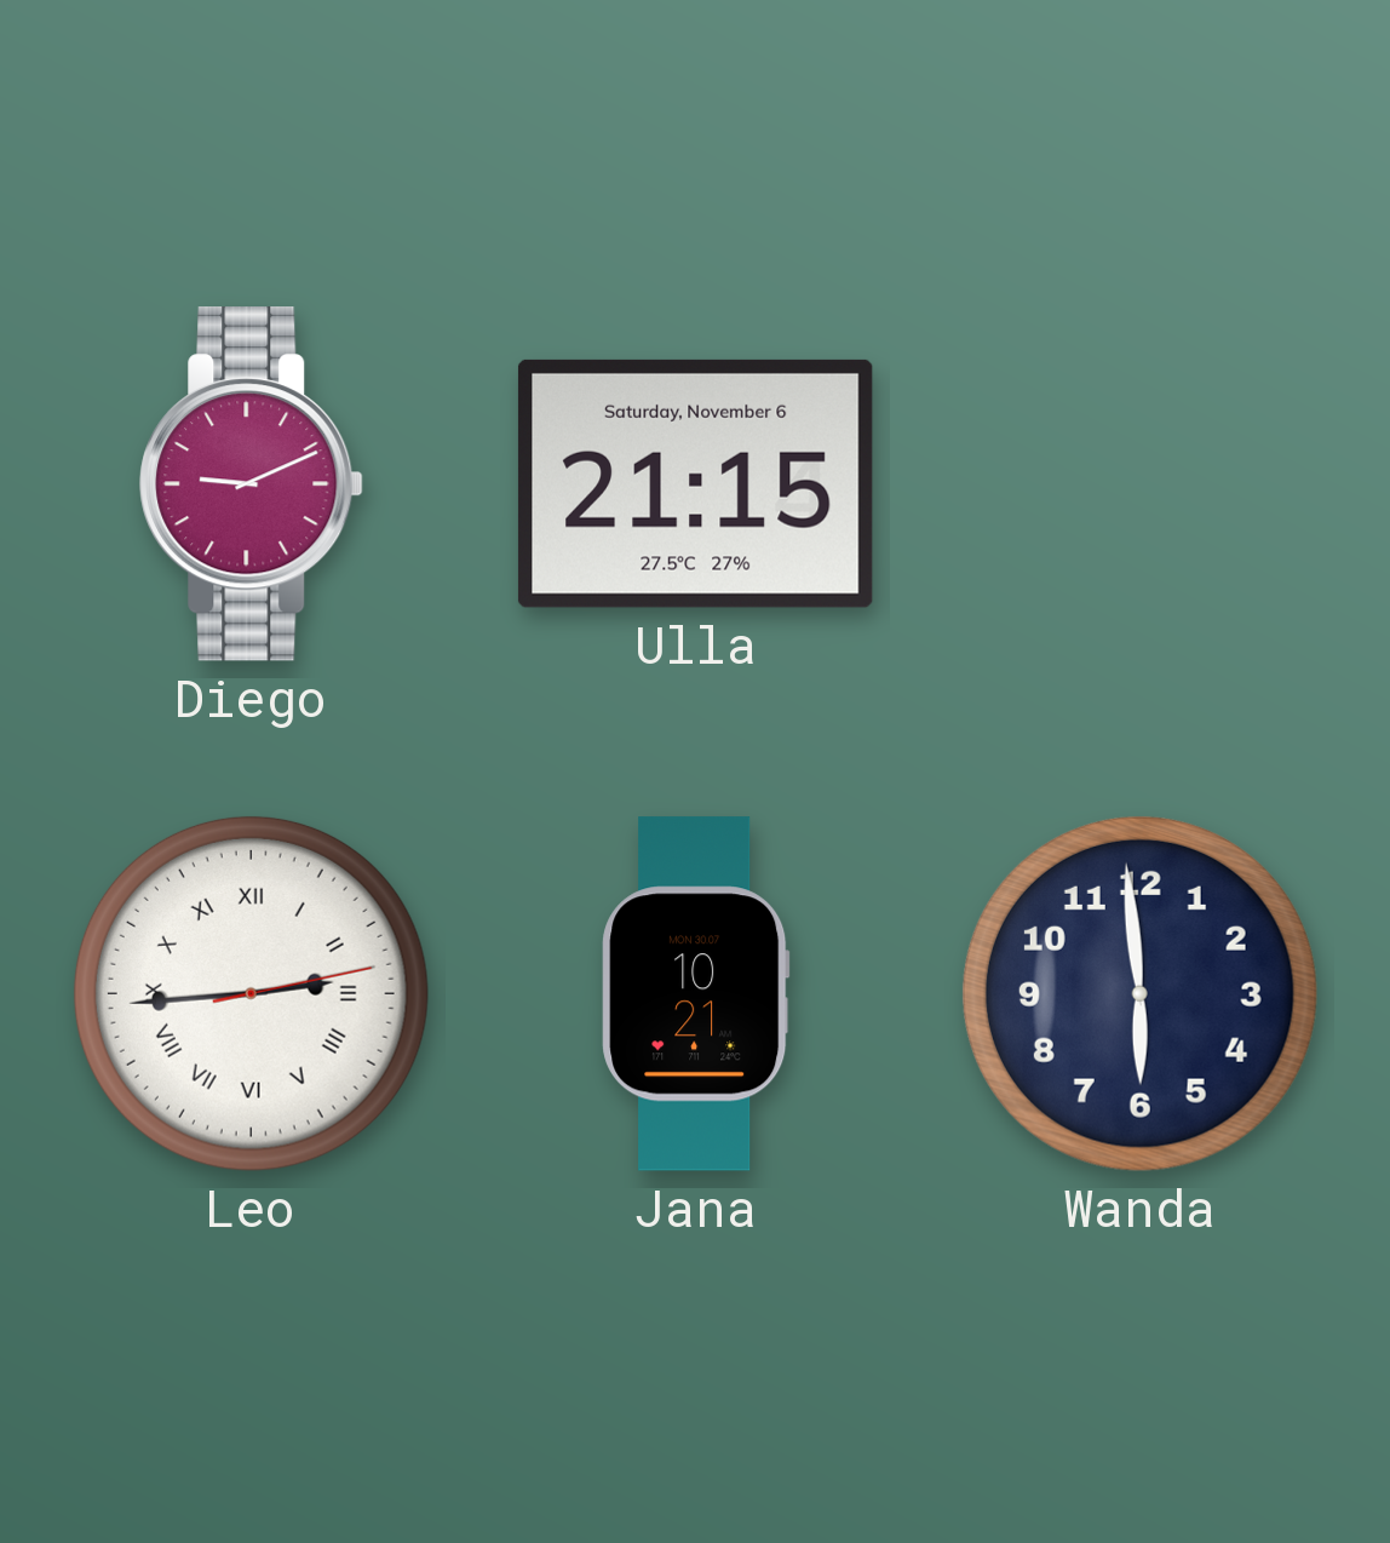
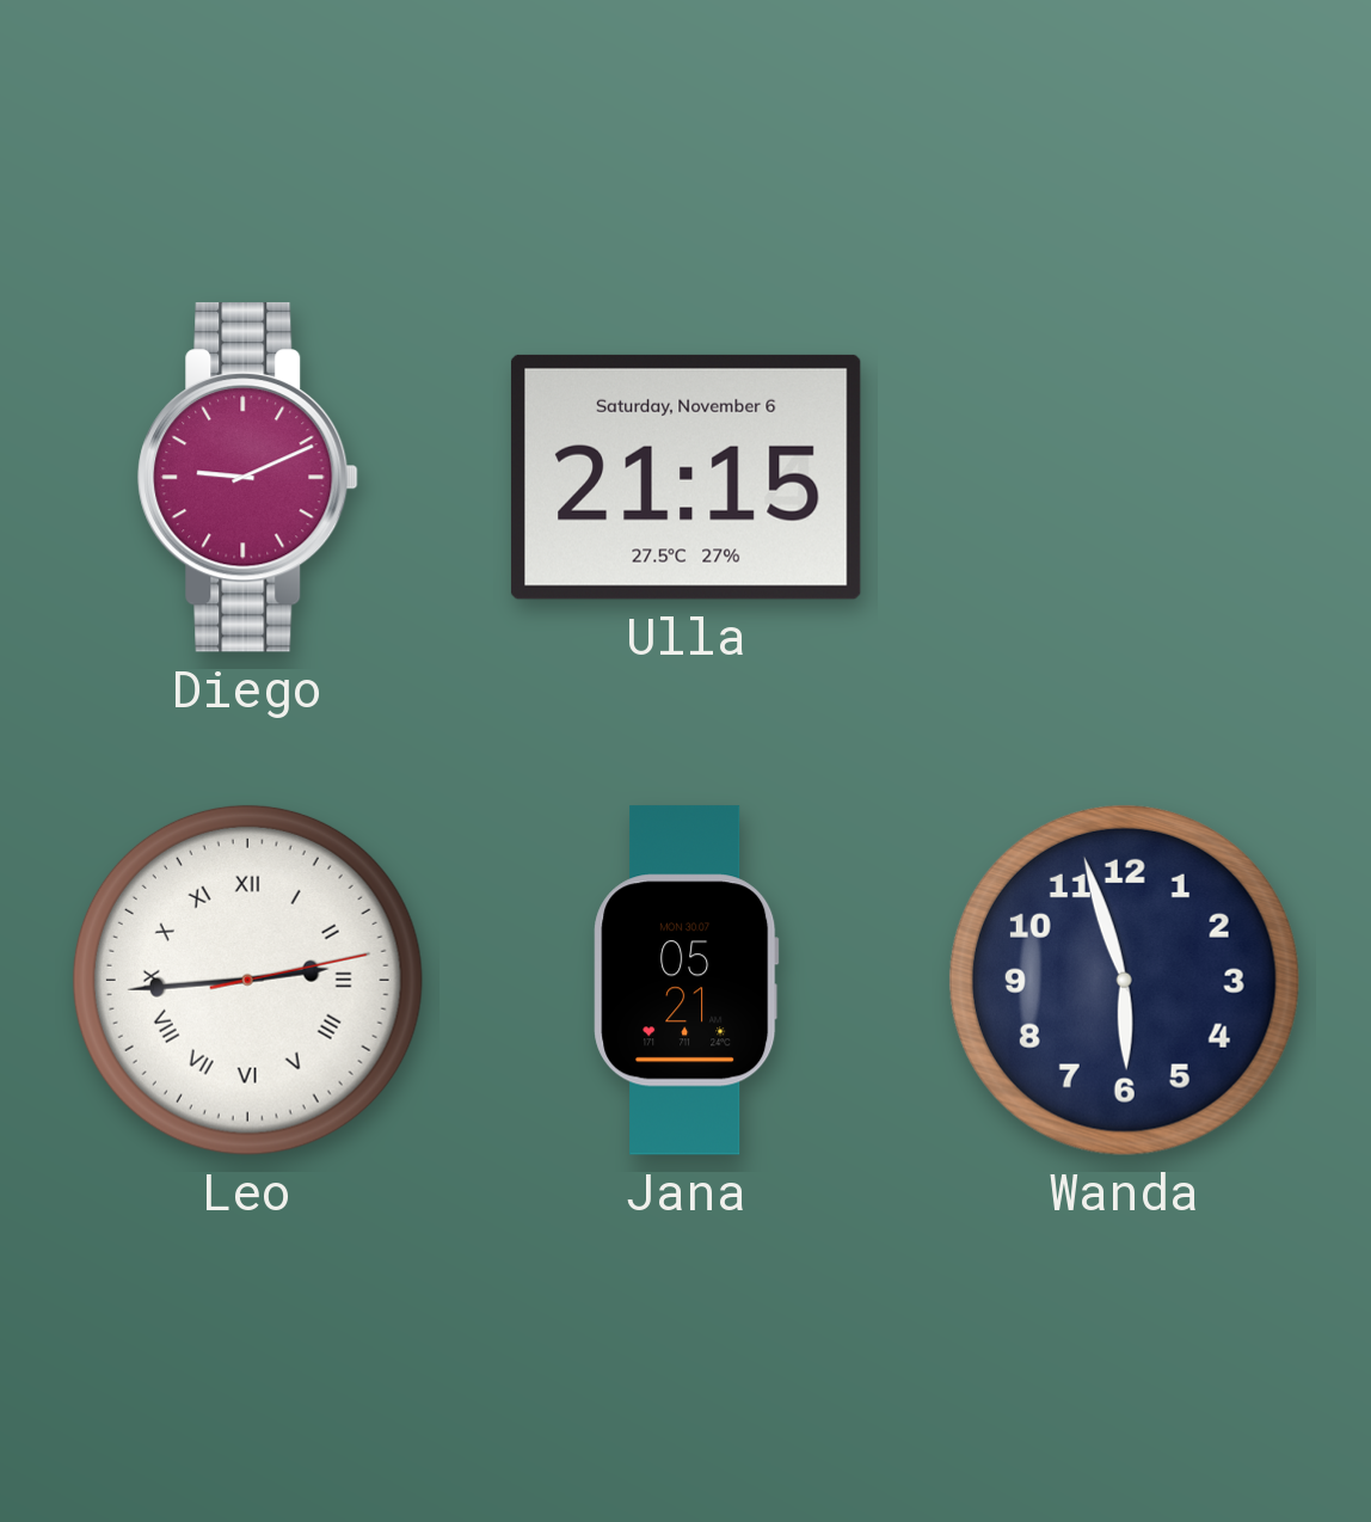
Jana: 10:21 -> 05:21
Wanda: 5:59 -> 5:57
